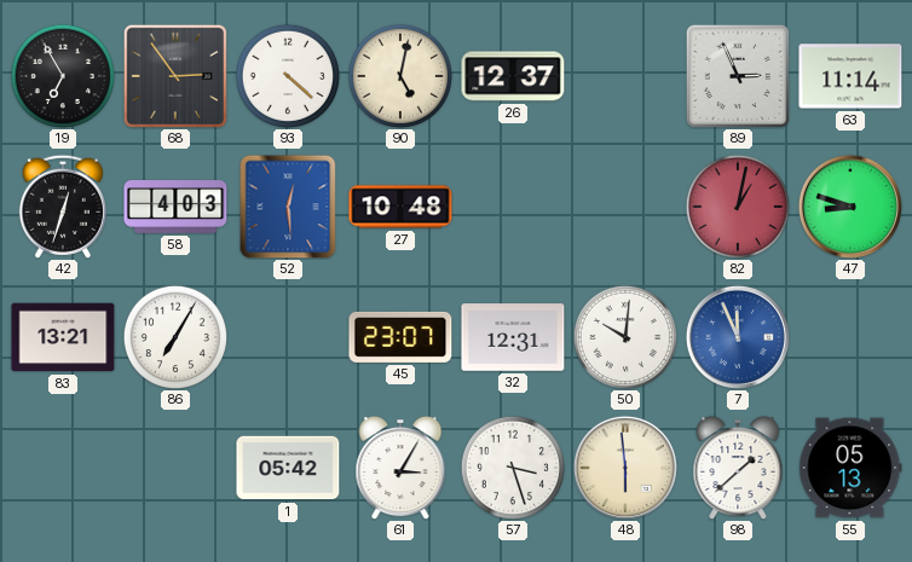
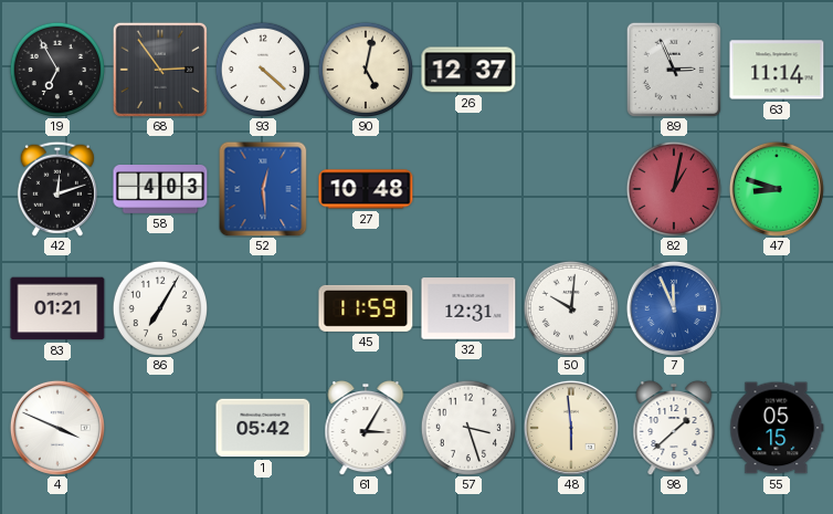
42: 12:33 -> 12:12
83: 13:21 -> 01:21
45: 23:07 -> 11:59
4: none -> 3:49
55: 05:13 -> 05:15
